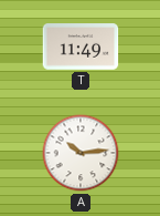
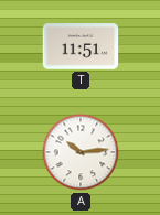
T: 11:49 -> 11:51
